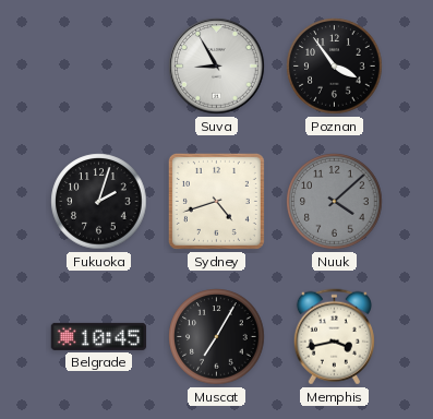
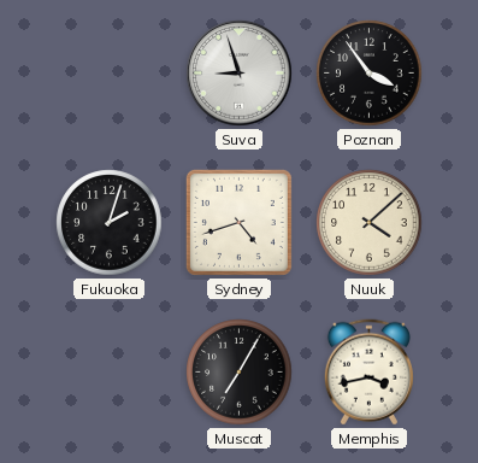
Suva: 8:55 -> 8:57
Nuuk dial: grey -> cream
Belgrade: 10:45 -> none
